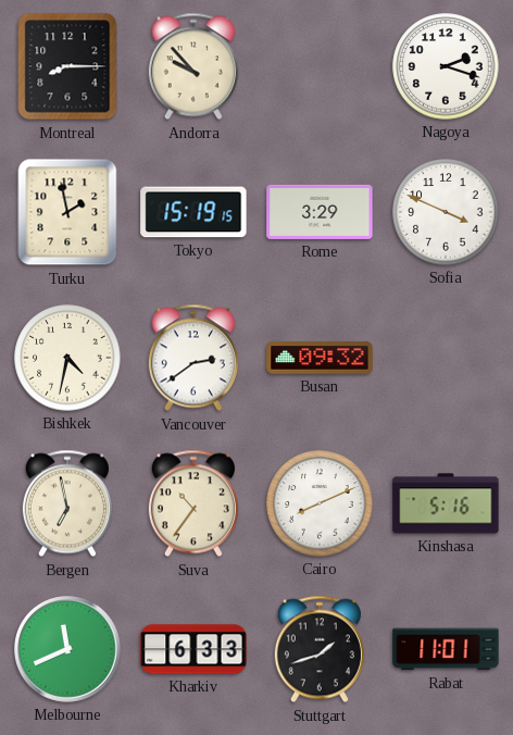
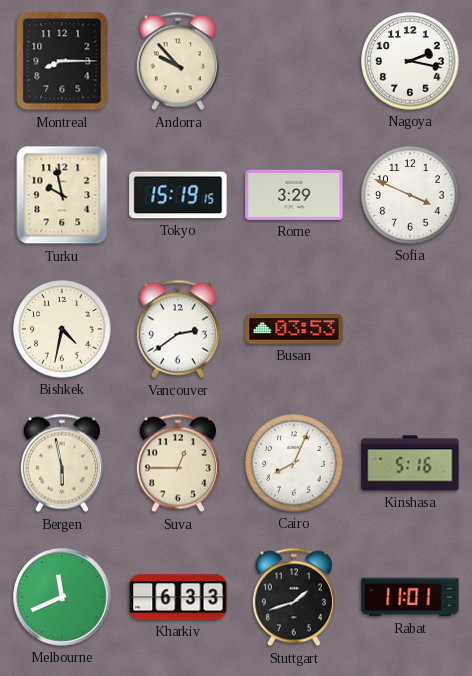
Nagoya: 2:18 -> 2:17
Turku: 1:58 -> 9:58
Busan: 09:32 -> 03:53
Bergen: 6:58 -> 5:58
Suva: 10:36 -> 12:45
Cairo: 8:11 -> 8:04
